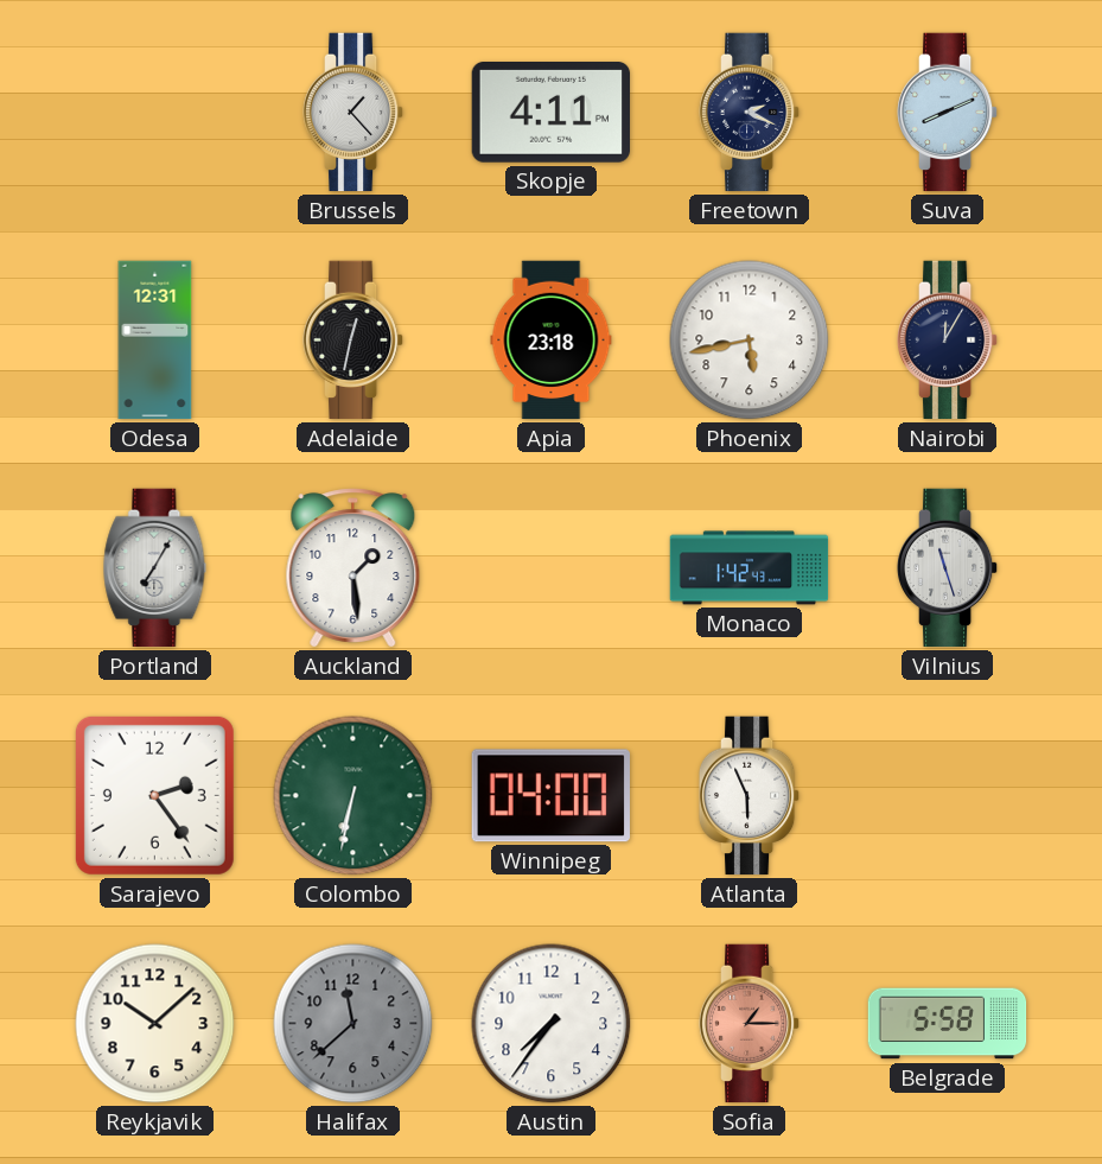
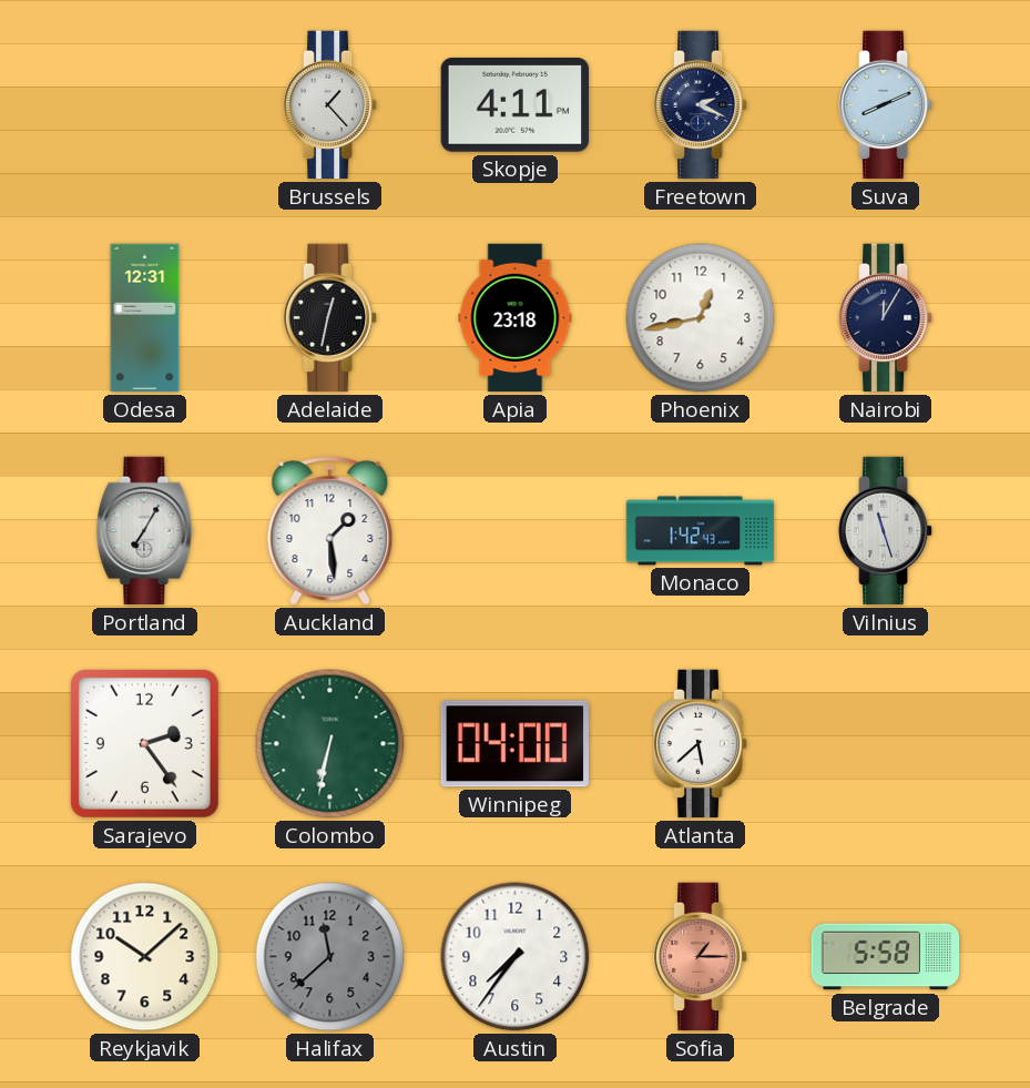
Phoenix: 5:43 -> 12:43
Atlanta: 5:56 -> 5:38
